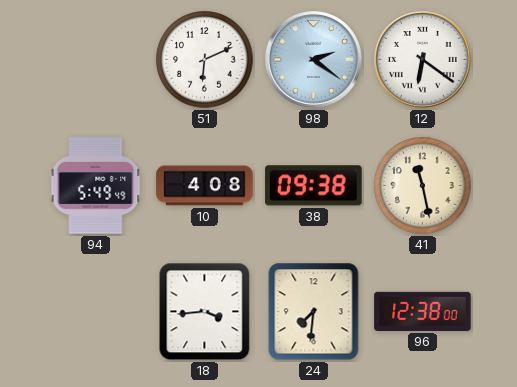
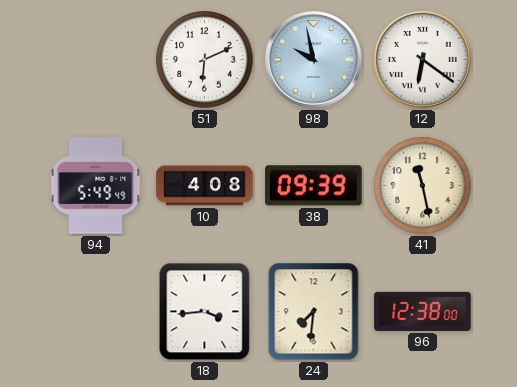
98: 2:21 -> 9:58
38: 09:38 -> 09:39
